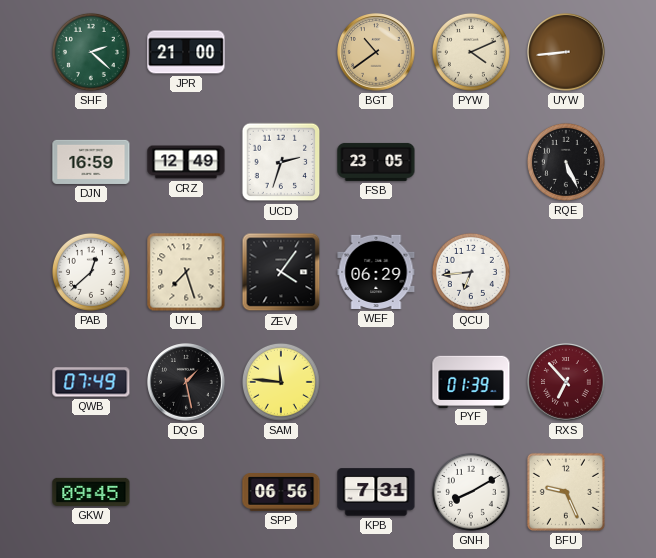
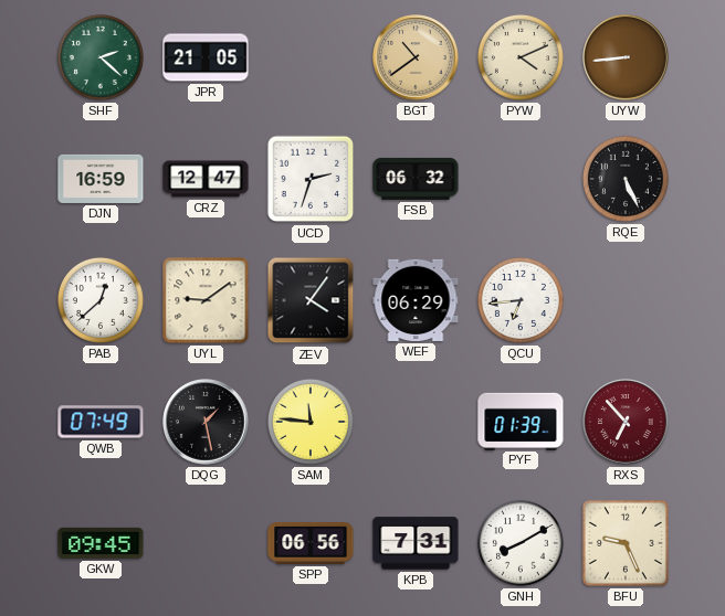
JPR: 21:00 -> 21:05
CRZ: 12:49 -> 12:47
FSB: 23:05 -> 06:32
UYL: 7:27 -> 9:09
